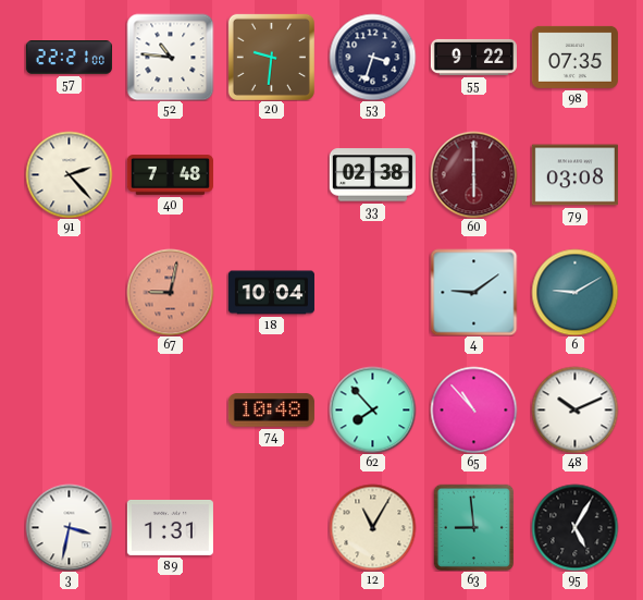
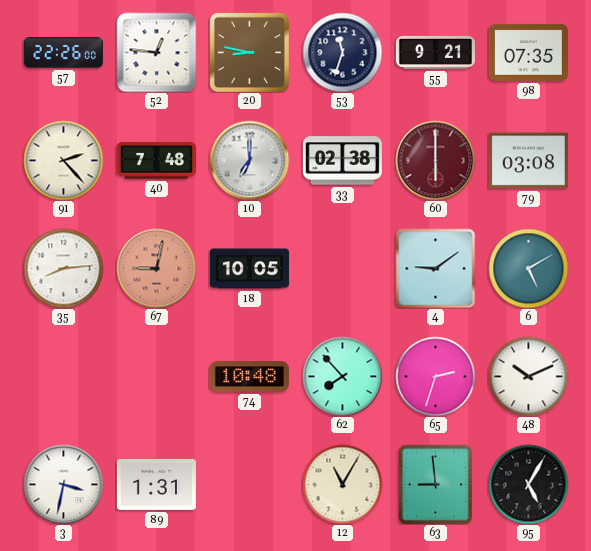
57: 22:21 -> 22:26
52: 10:46 -> 12:46
20: 9:31 -> 8:47
53: 3:33 -> 11:33
55: 9:22 -> 9:21
10: none -> 7:00
35: none -> 8:14
18: 10:04 -> 10:05
6: 9:10 -> 5:10
65: 10:53 -> 2:33
